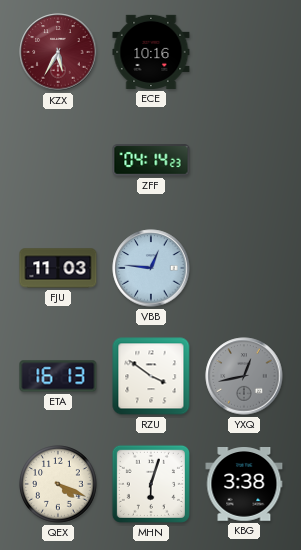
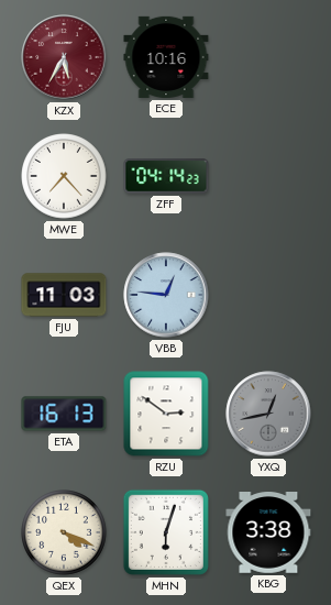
MWE: none -> 7:23
RZU: 3:51 -> 2:51
